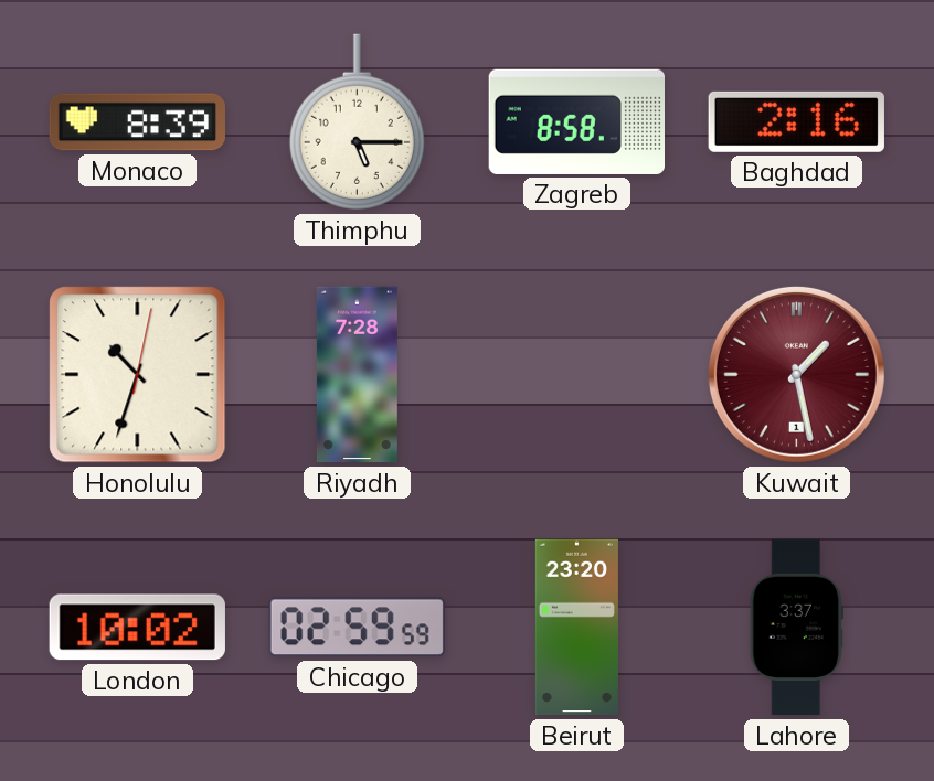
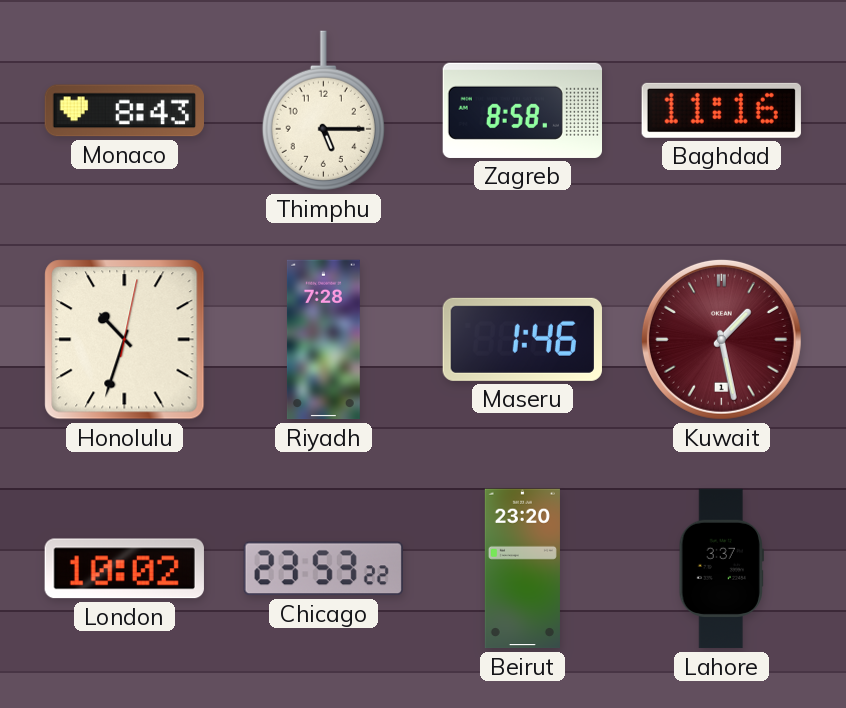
Monaco: 8:39 -> 8:43
Baghdad: 2:16 -> 11:16
Maseru: none -> 1:46
Chicago: 02:59 -> 23:53
